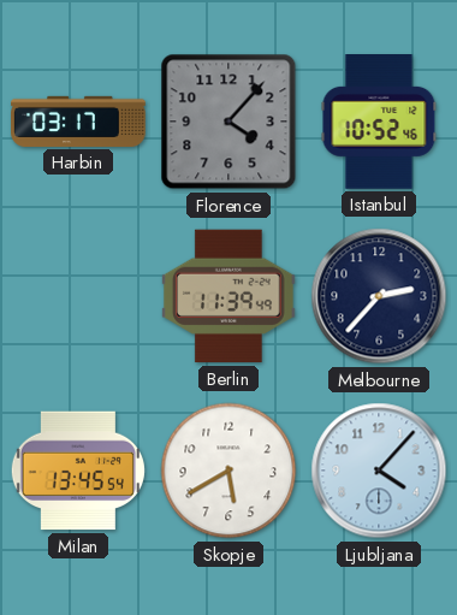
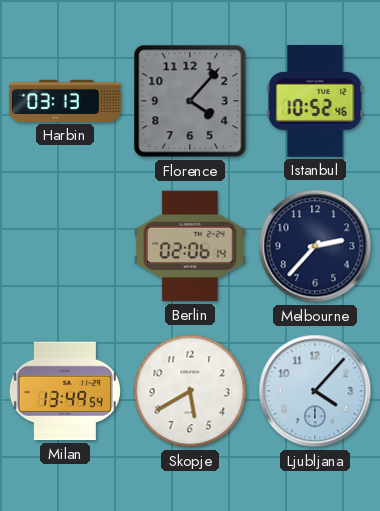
Harbin: 03:17 -> 03:13
Berlin: 11:39 -> 02:06
Milan: 13:45 -> 13:49
